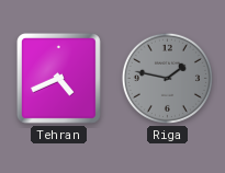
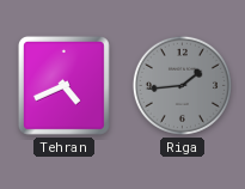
Riga: 1:47 -> 1:44
